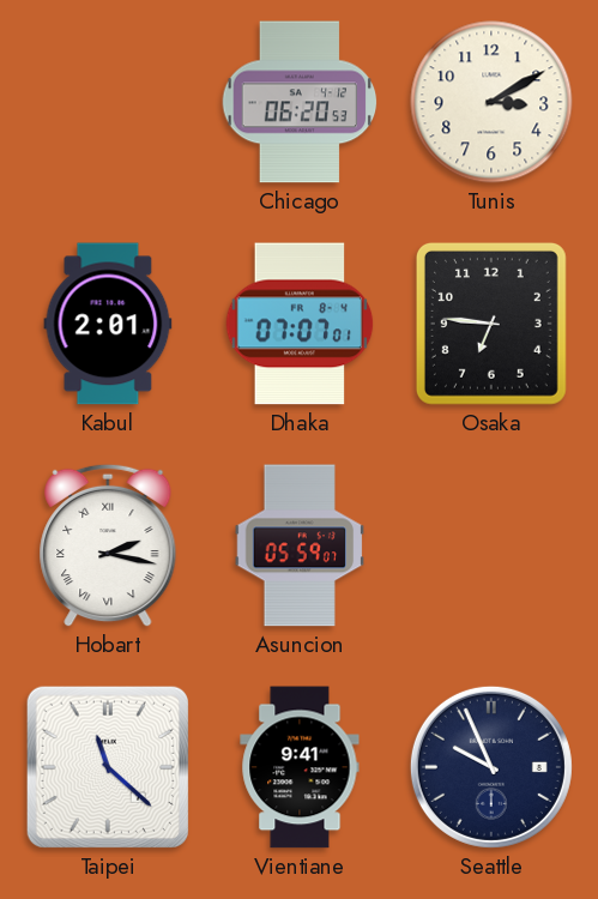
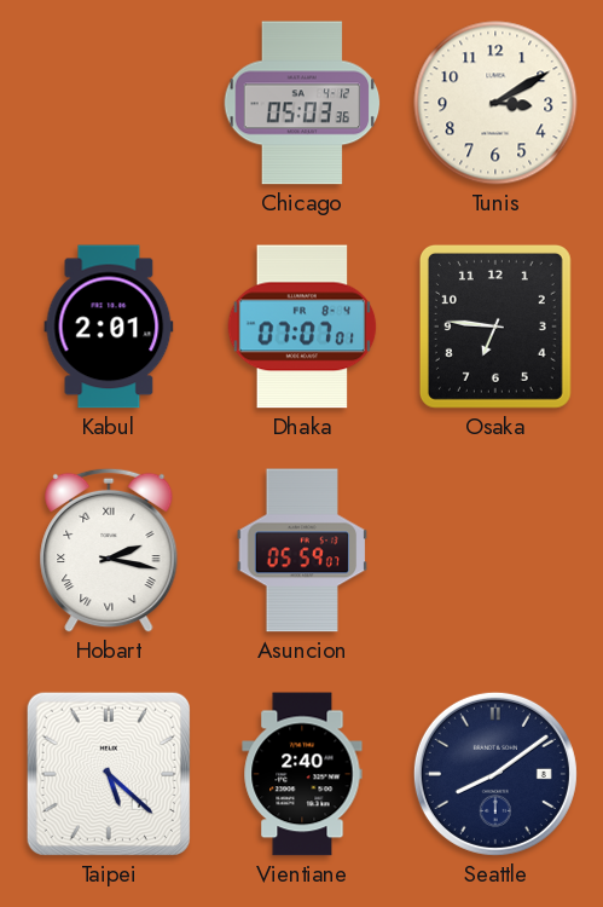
Chicago: 06:20 -> 05:03
Taipei: 11:22 -> 5:22
Vientiane: 9:41 -> 2:40
Seattle: 9:56 -> 8:09
